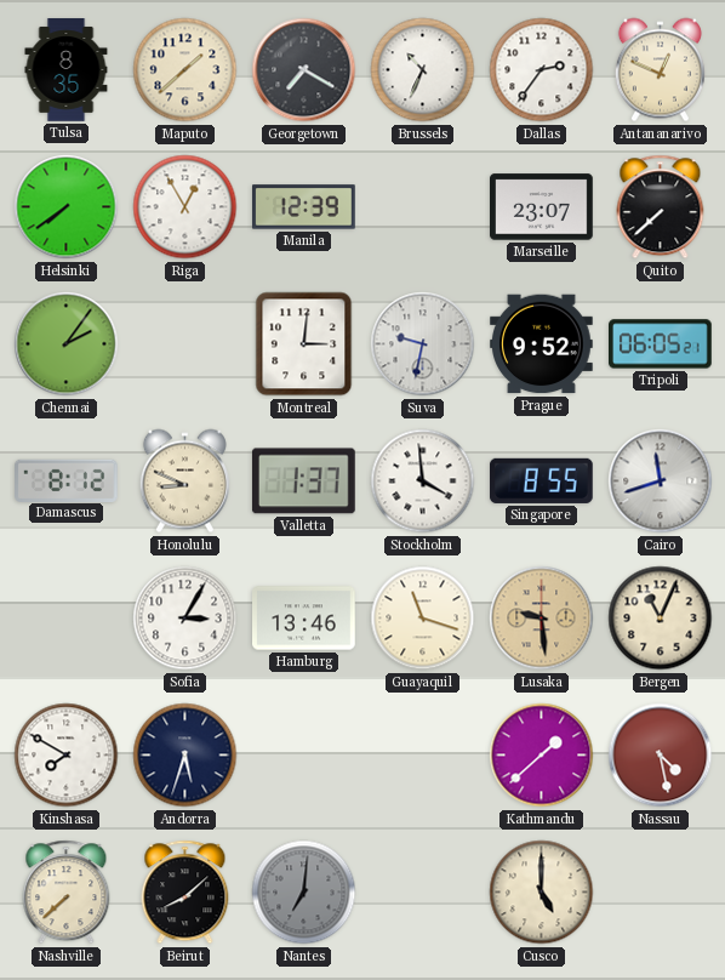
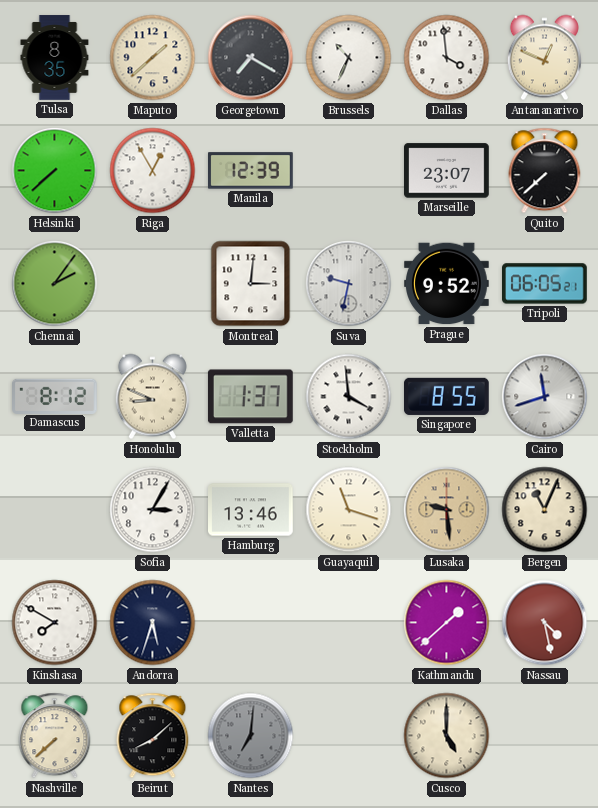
Dallas: 2:36 -> 3:59
Helsinki: 7:39 -> 7:38
